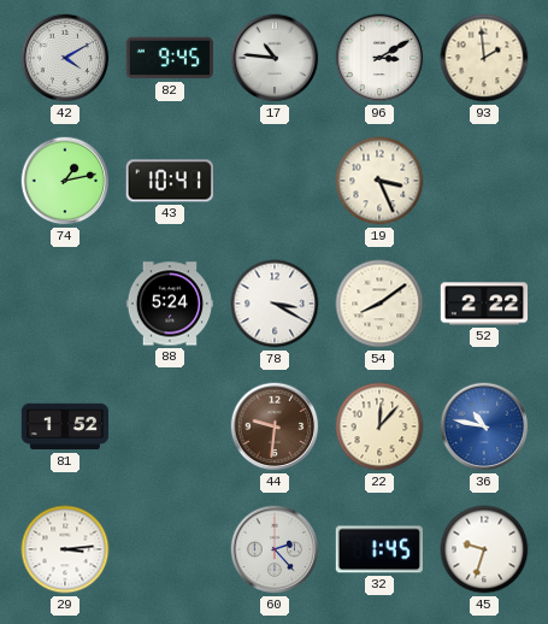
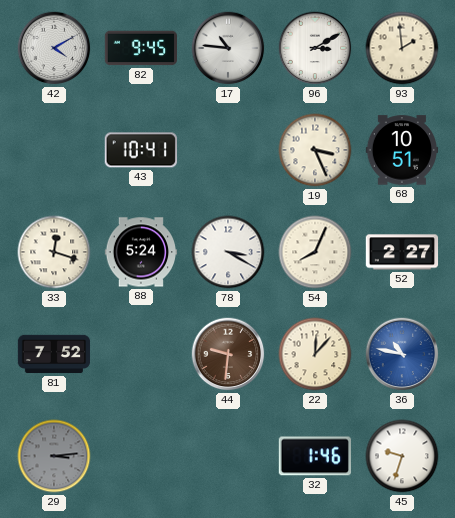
74: 1:13 -> none
68: none -> 10:51
33: none -> 12:18
54: 8:09 -> 8:04
52: 2:22 -> 2:27
81: 1:52 -> 7:52
29 dial: white -> grey
60: 2:23 -> none
32: 1:45 -> 1:46
